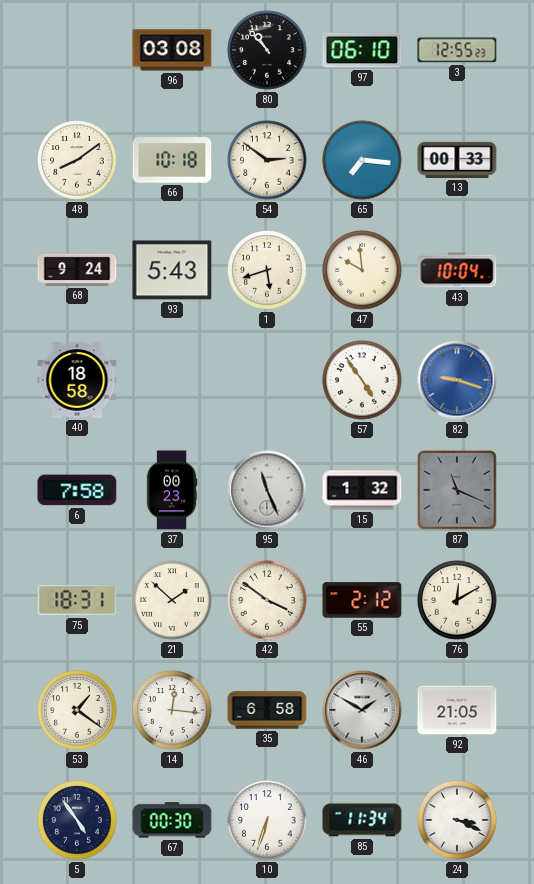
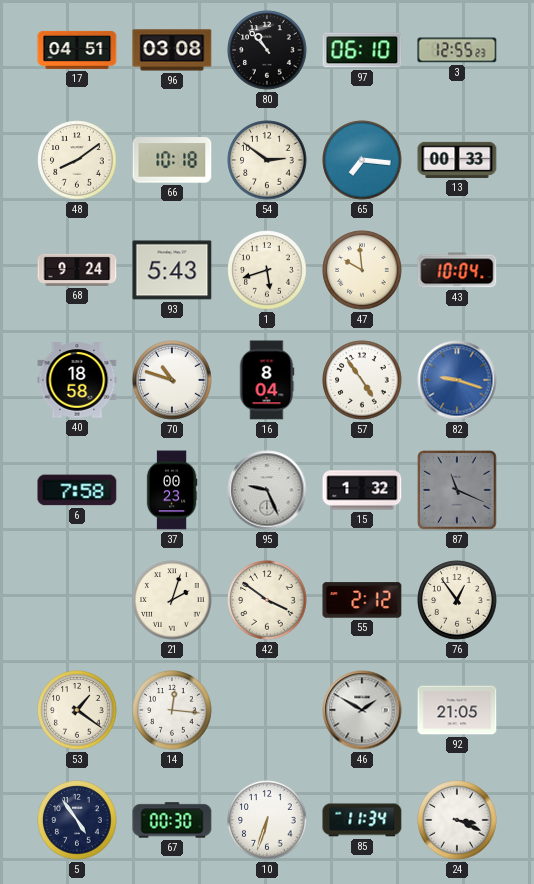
17: none -> 04:51
70: none -> 10:48
16: none -> 8:04
95: 11:26 -> 9:26
75: 18:31 -> none
21: 1:52 -> 2:03
76: 12:10 -> 12:54
35: 6:58 -> none
